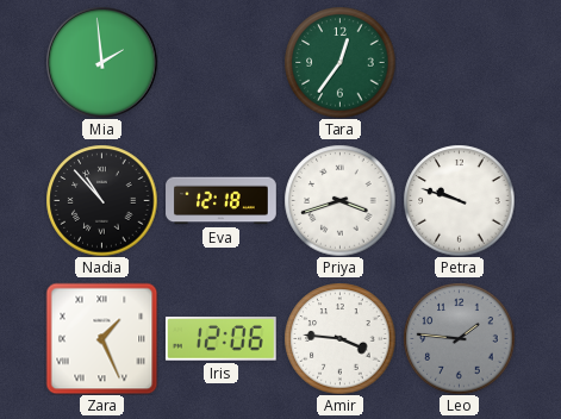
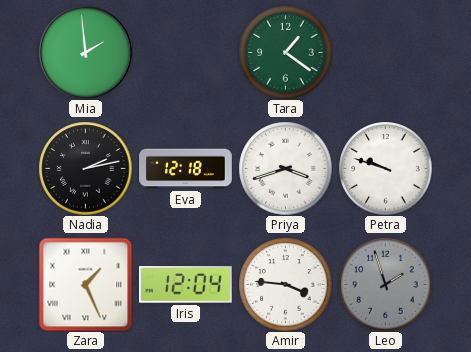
Tara: 12:36 -> 1:21
Nadia: 10:53 -> 2:13
Iris: 12:06 -> 12:04
Leo: 1:46 -> 1:57
